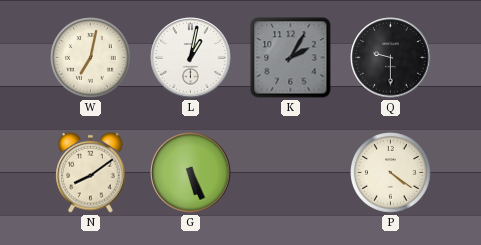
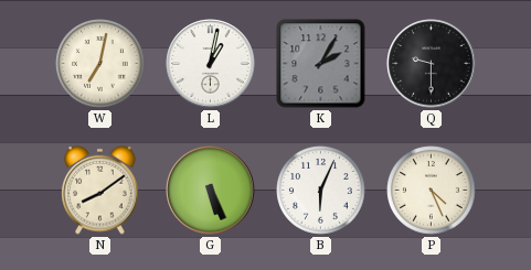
B: none -> 6:04
P: 4:21 -> 4:26
